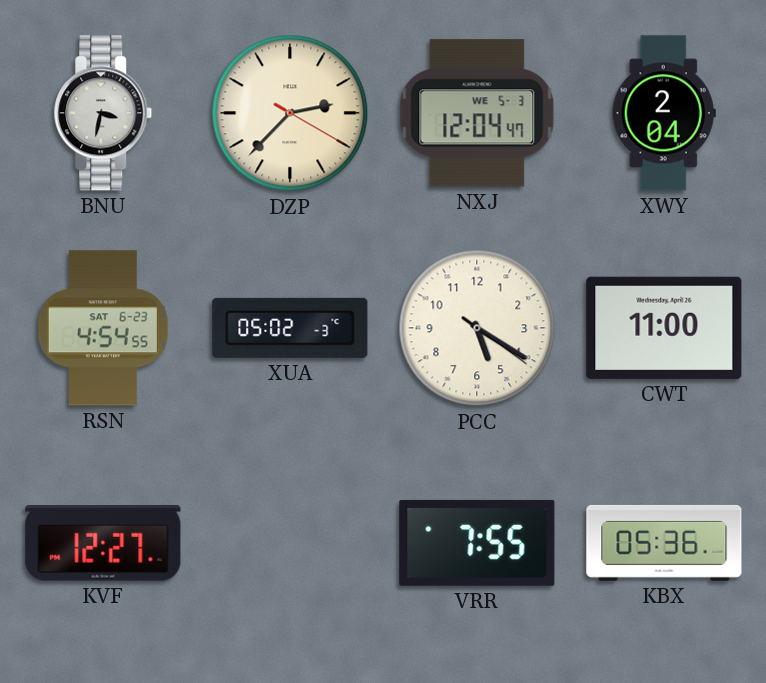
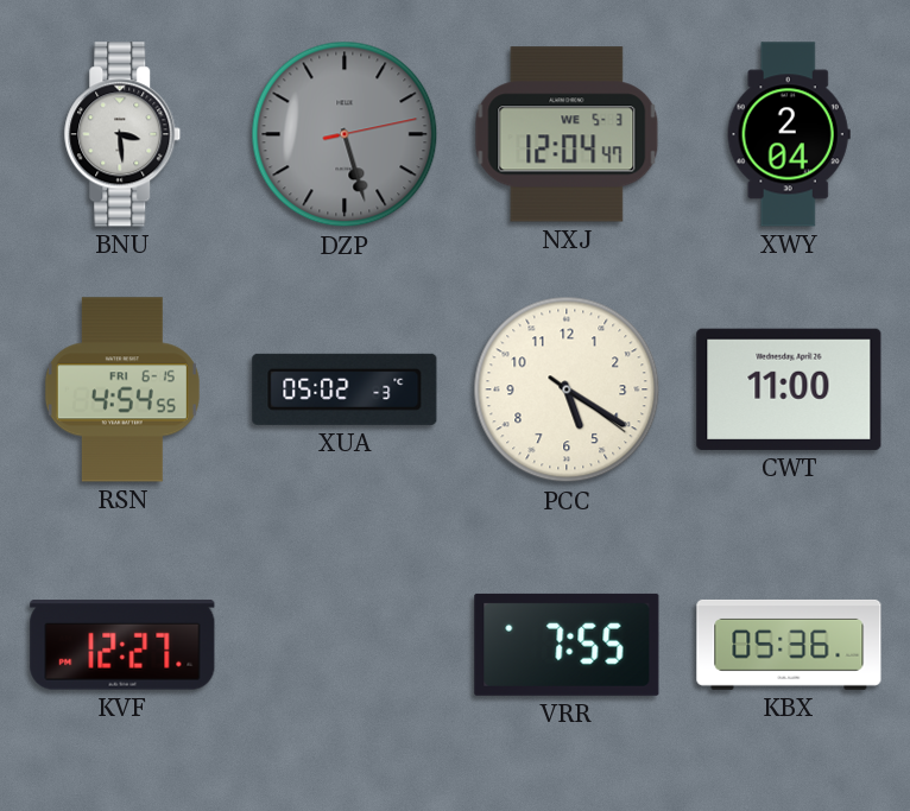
BNU: 3:32 -> 3:29
DZP: 2:37 -> 5:27
DZP dial: cream -> grey
RSN date: SAT 6-23 -> FRI 6-15
